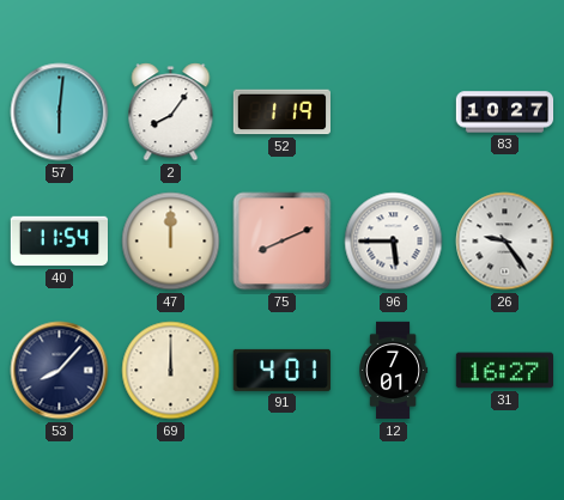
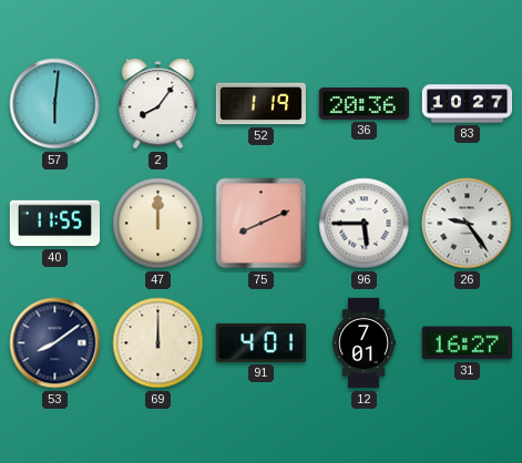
36: none -> 20:36
40: 11:54 -> 11:55
53: 8:07 -> 8:09
